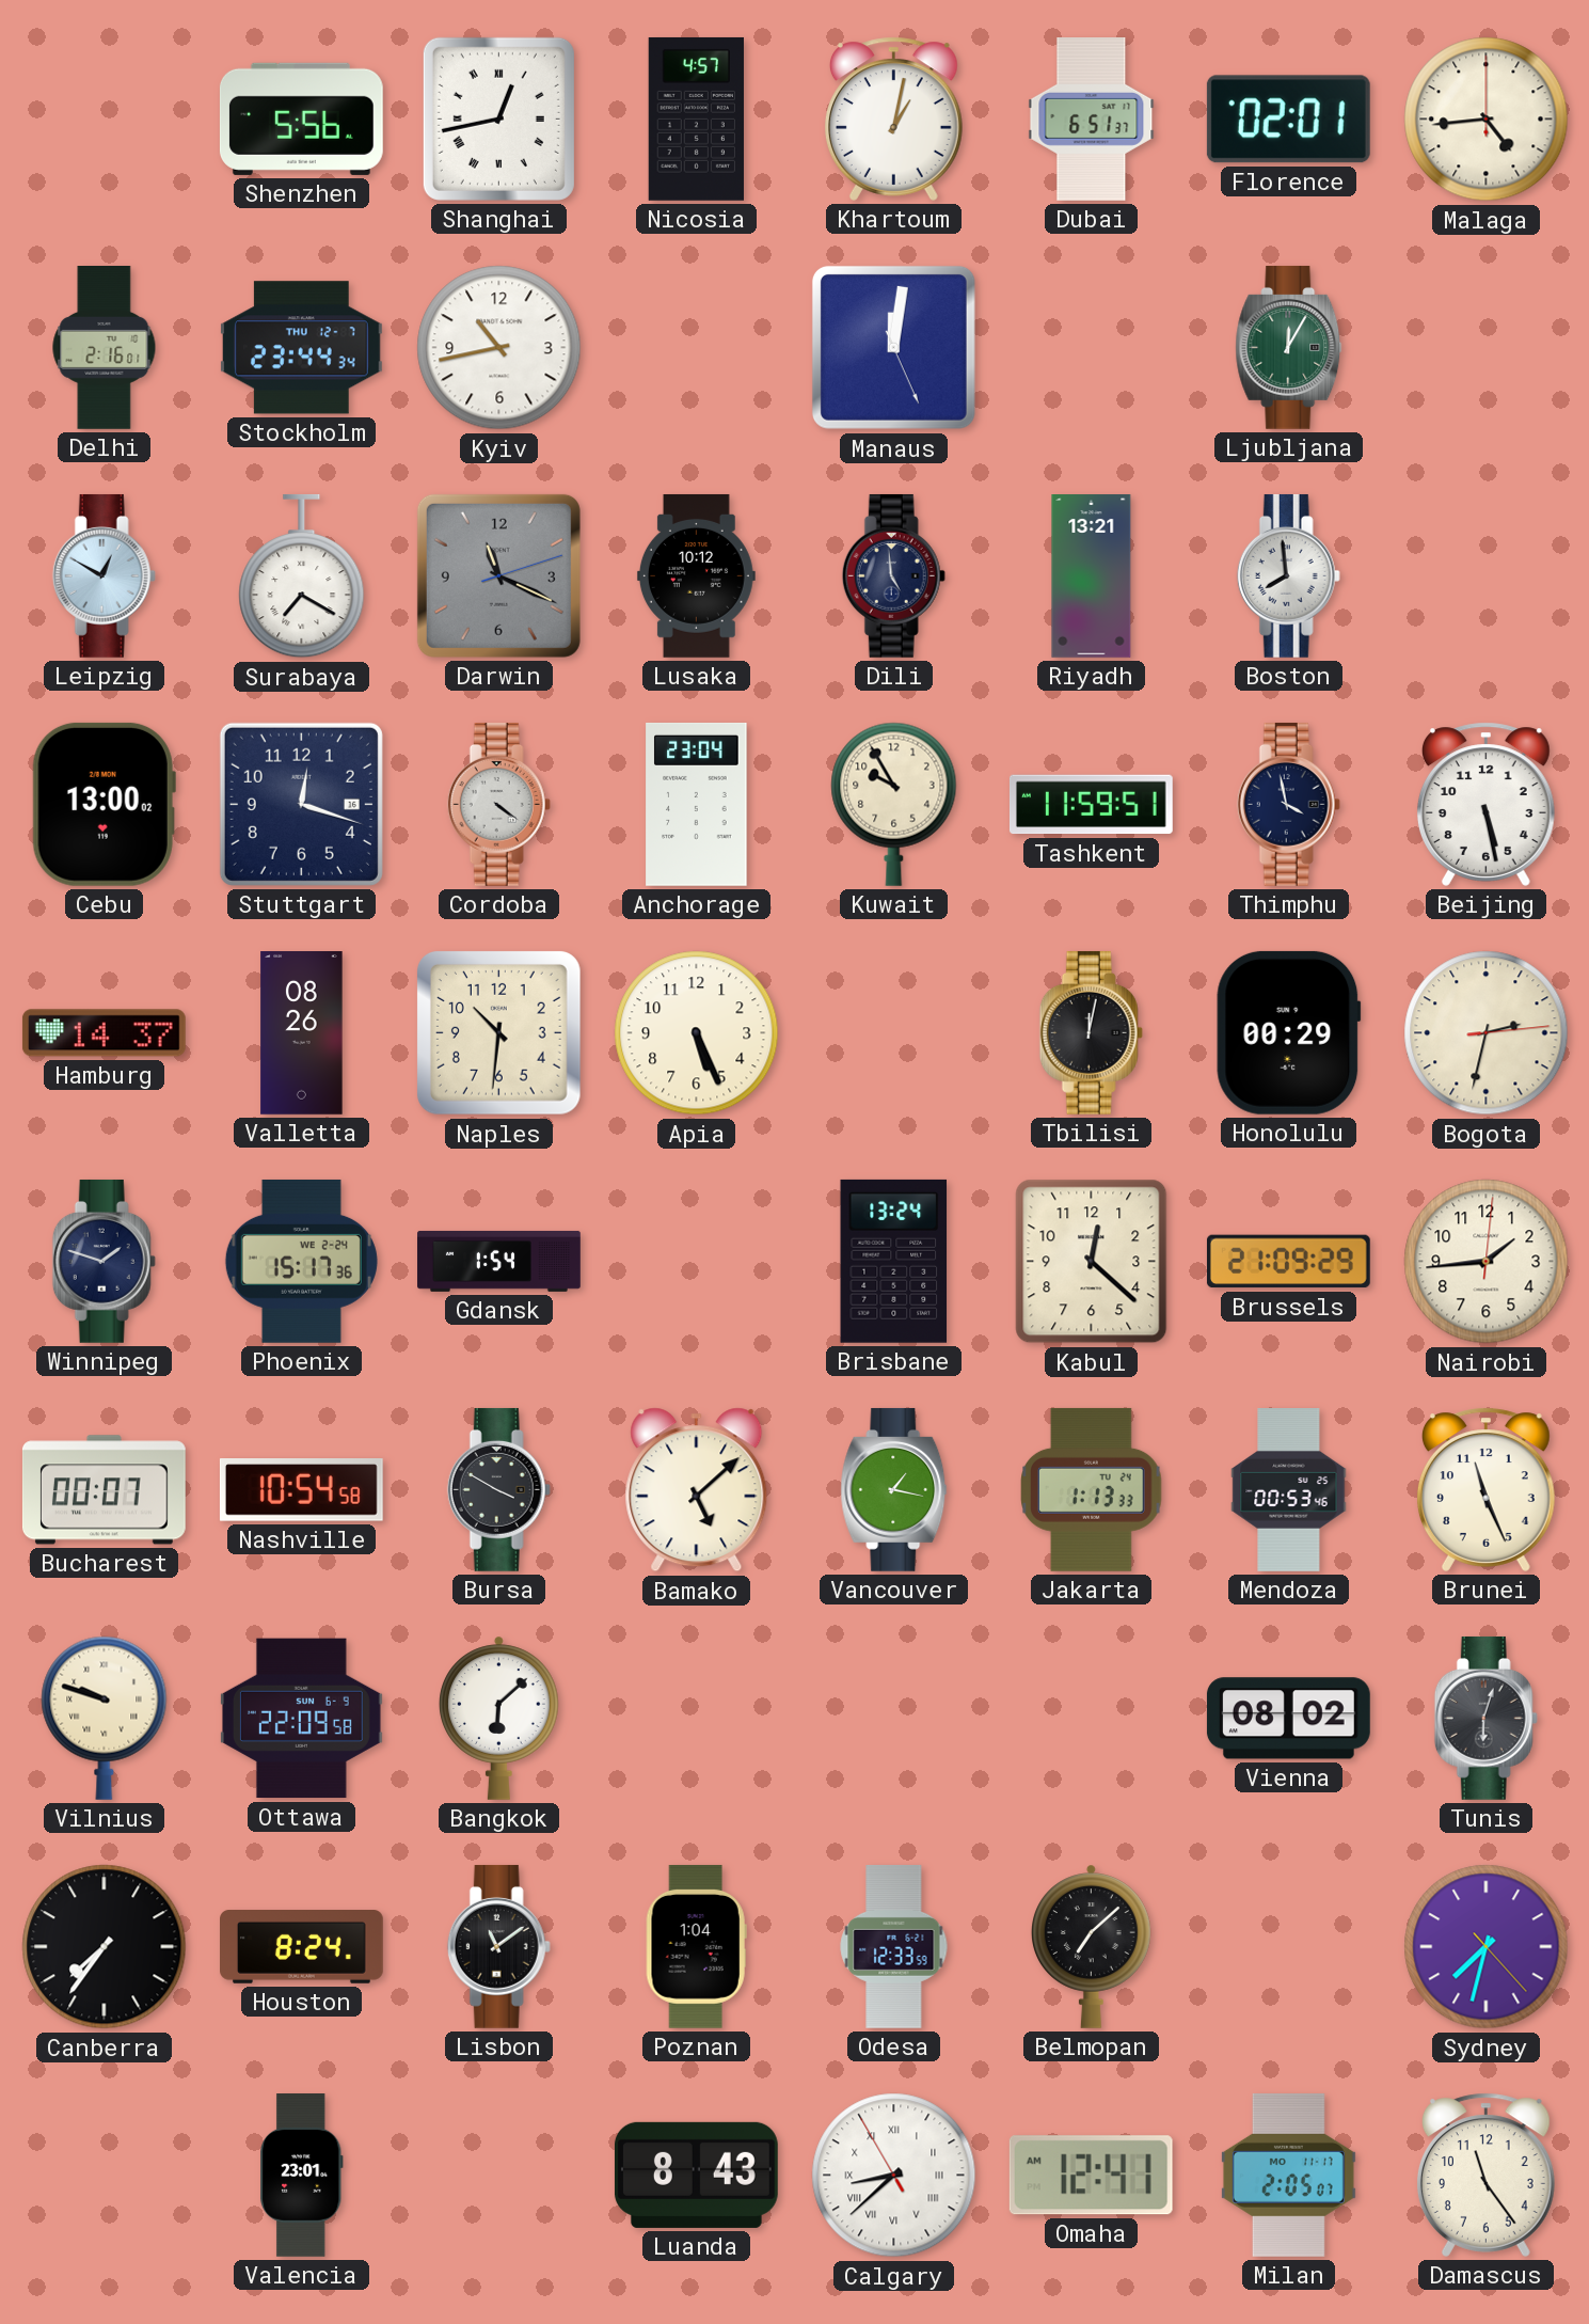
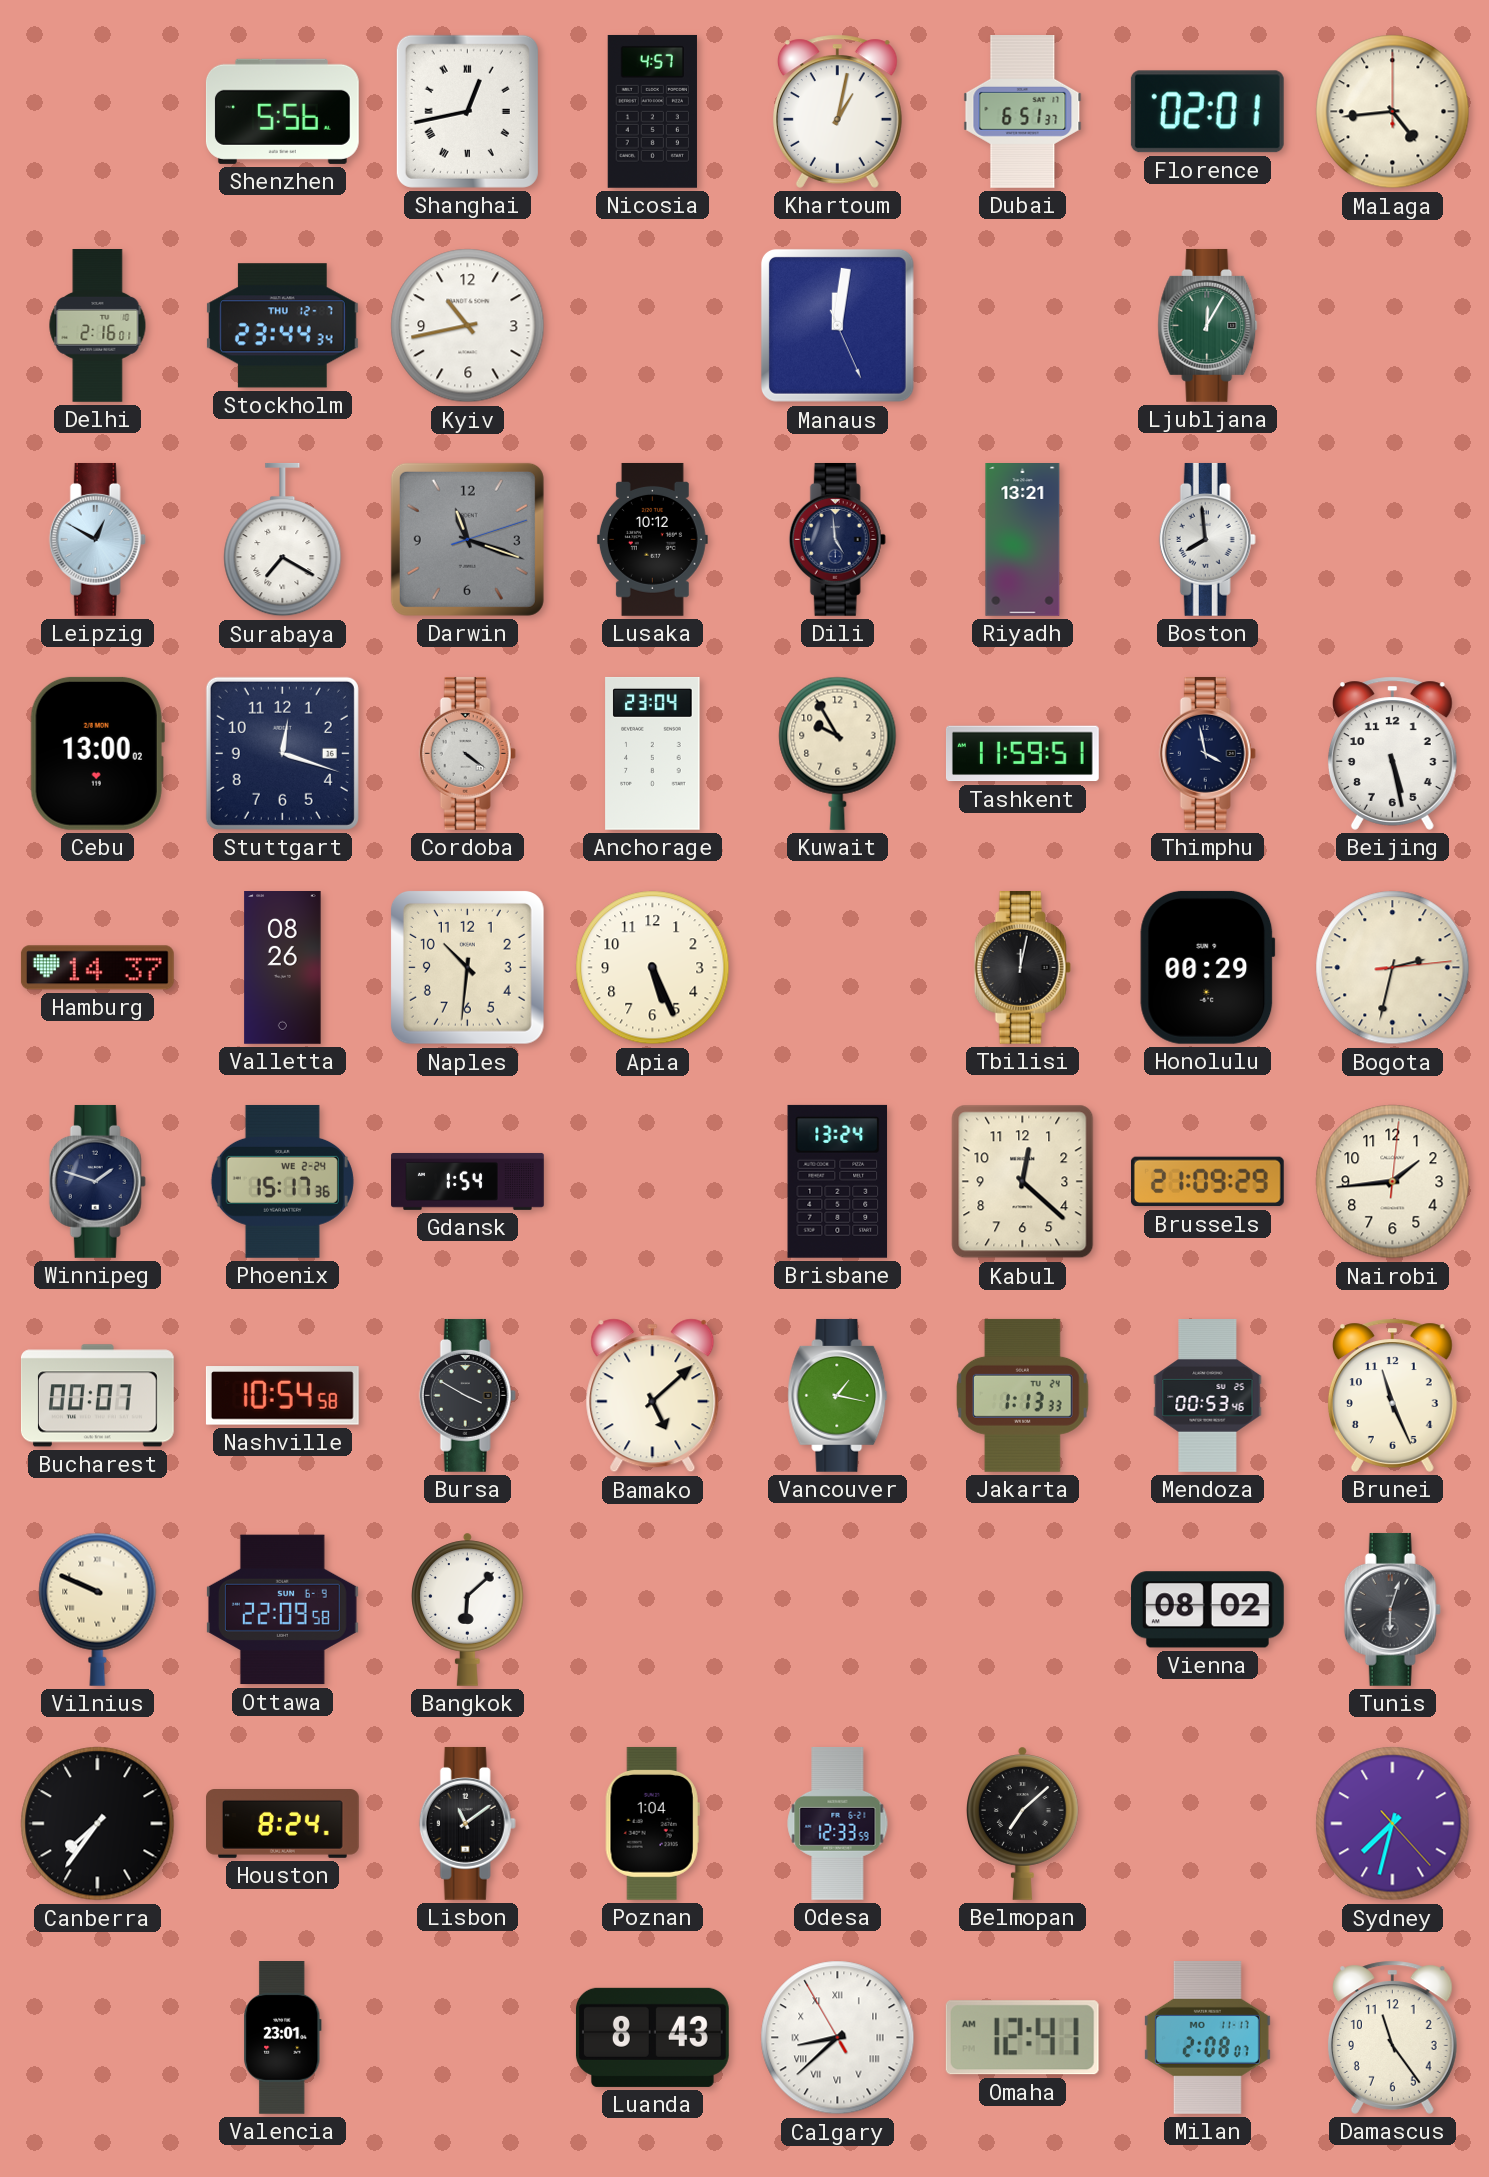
Darwin: 11:19 -> 11:18
Vilnius: 9:48 -> 9:49
Milan: 2:05 -> 2:08
